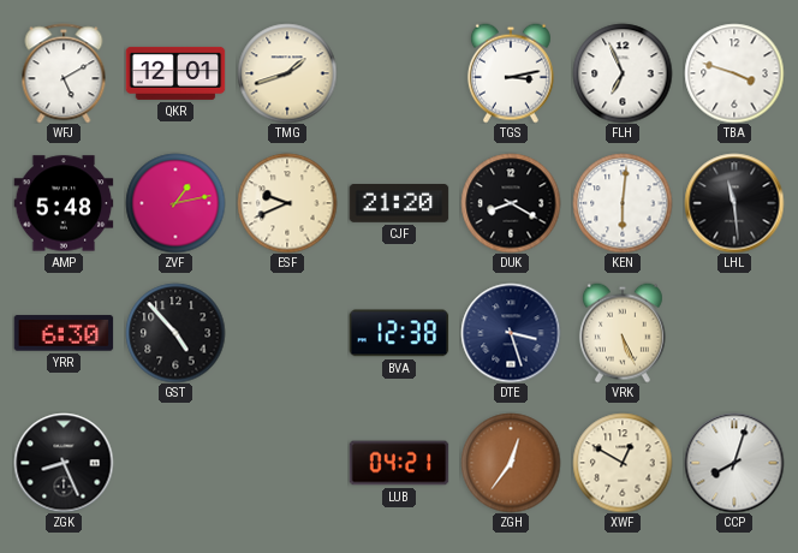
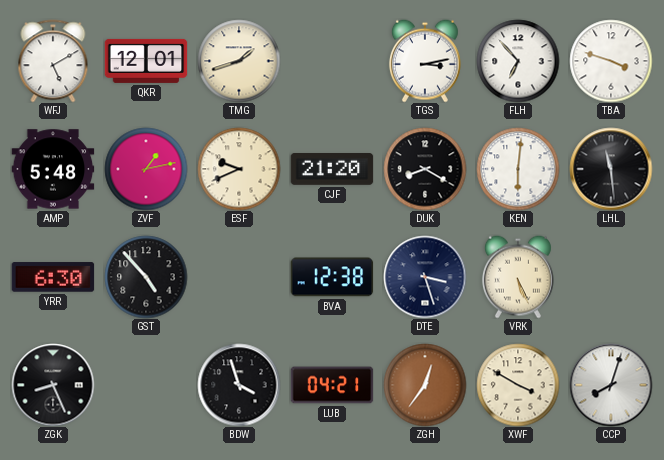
FLH: 6:56 -> 6:53
BDW: none -> 3:57
XWF: 12:50 -> 3:50
